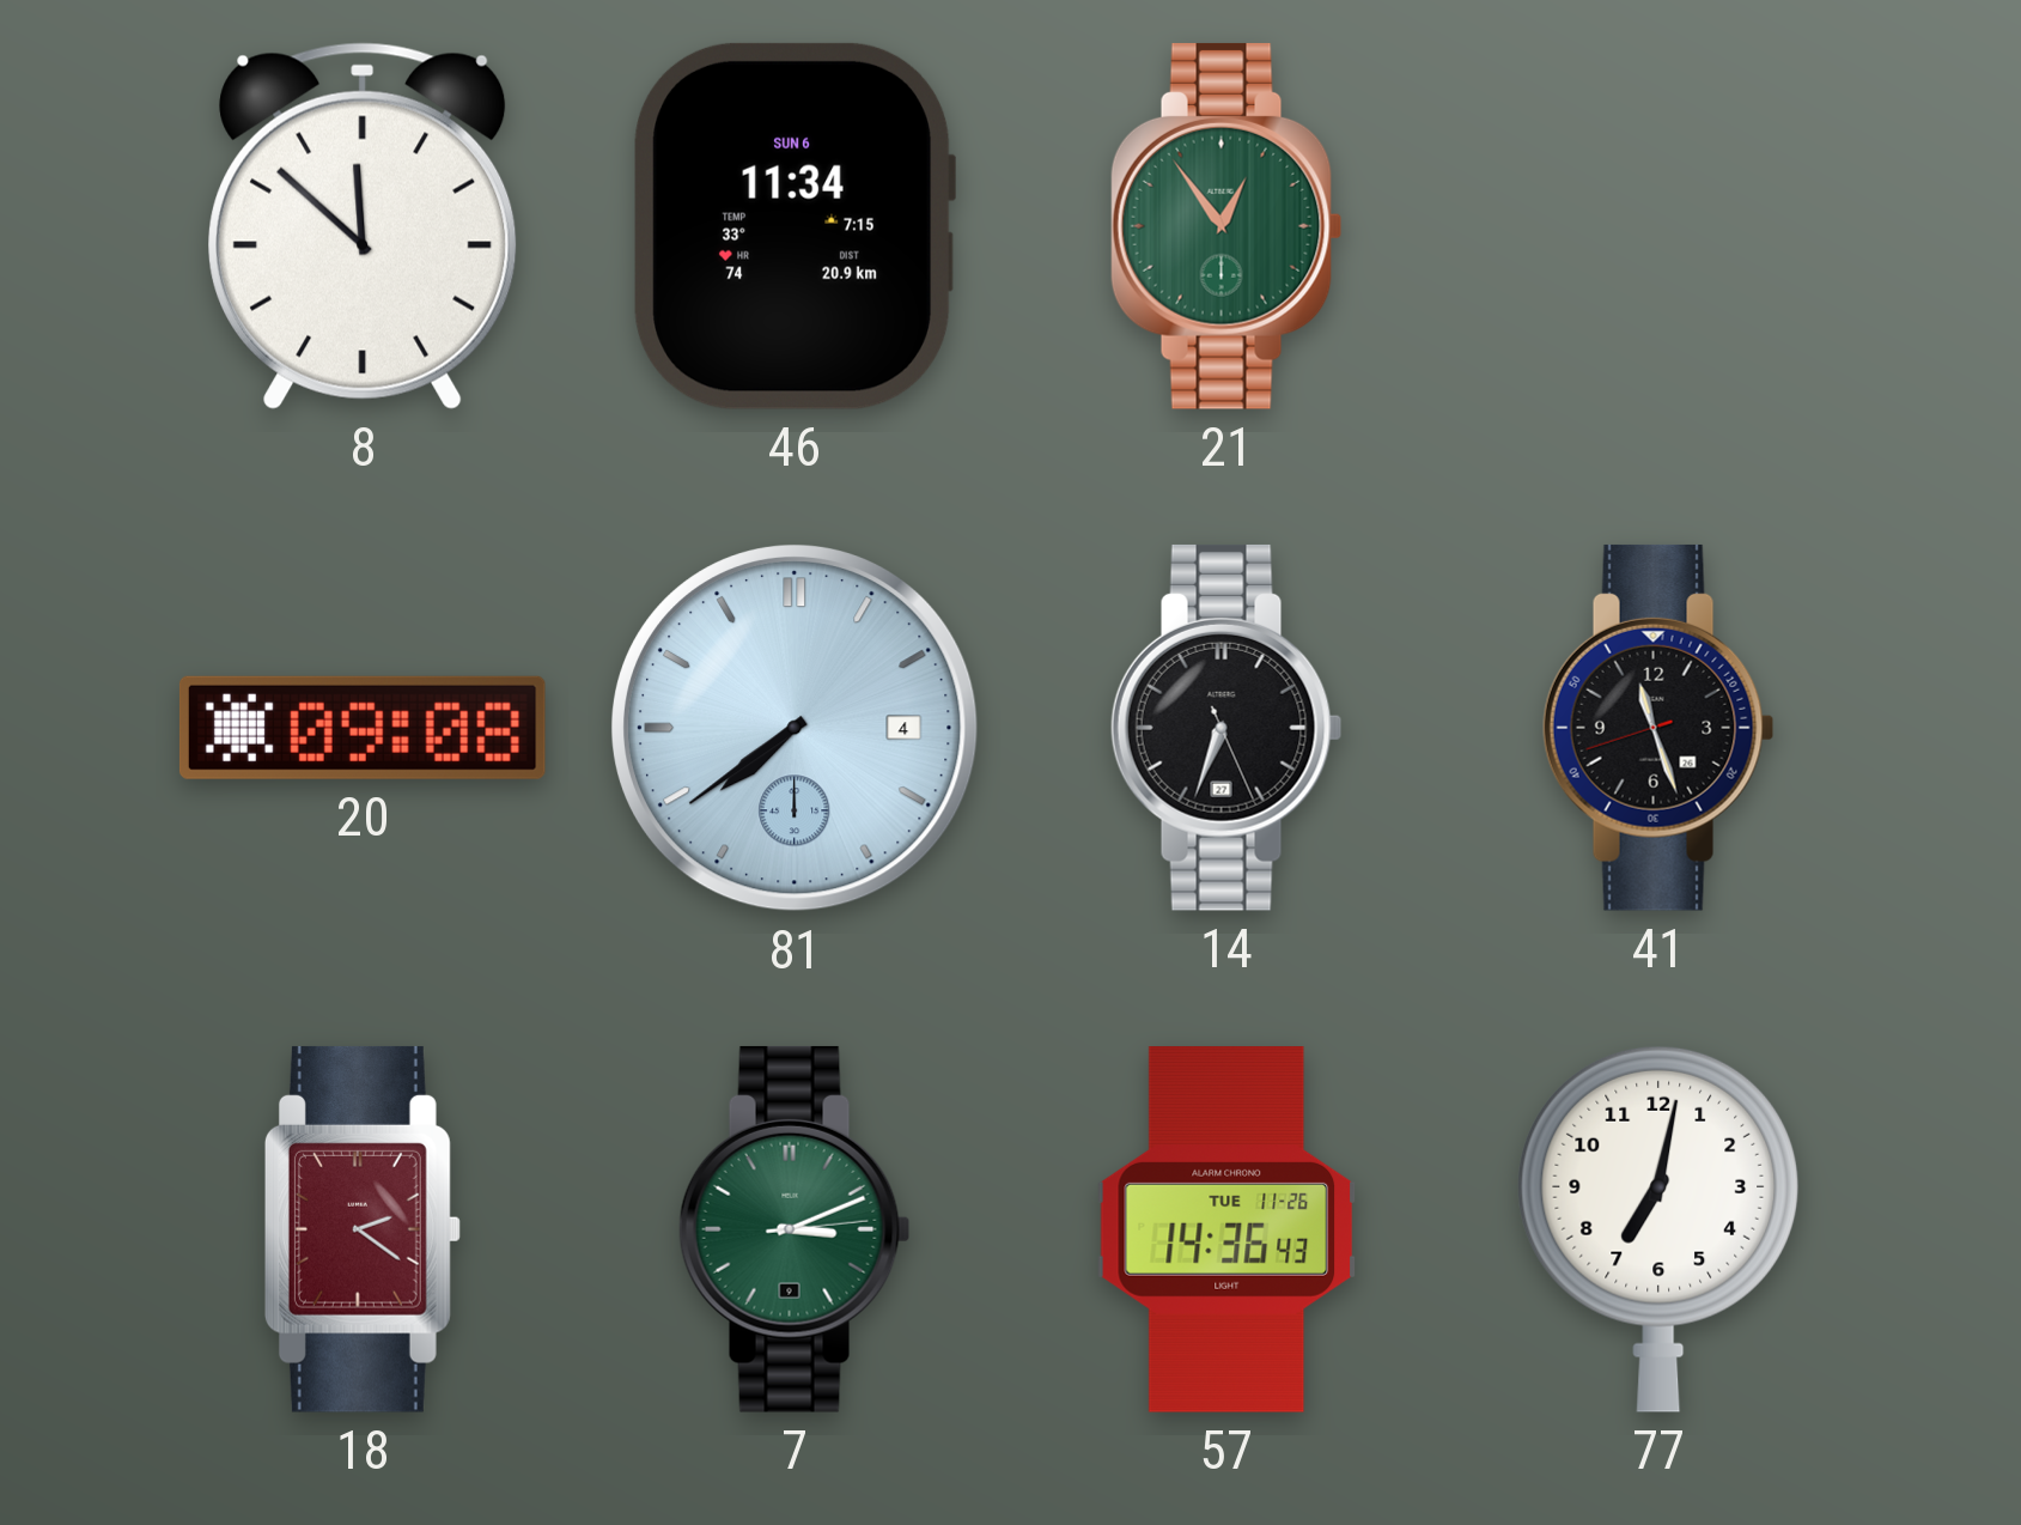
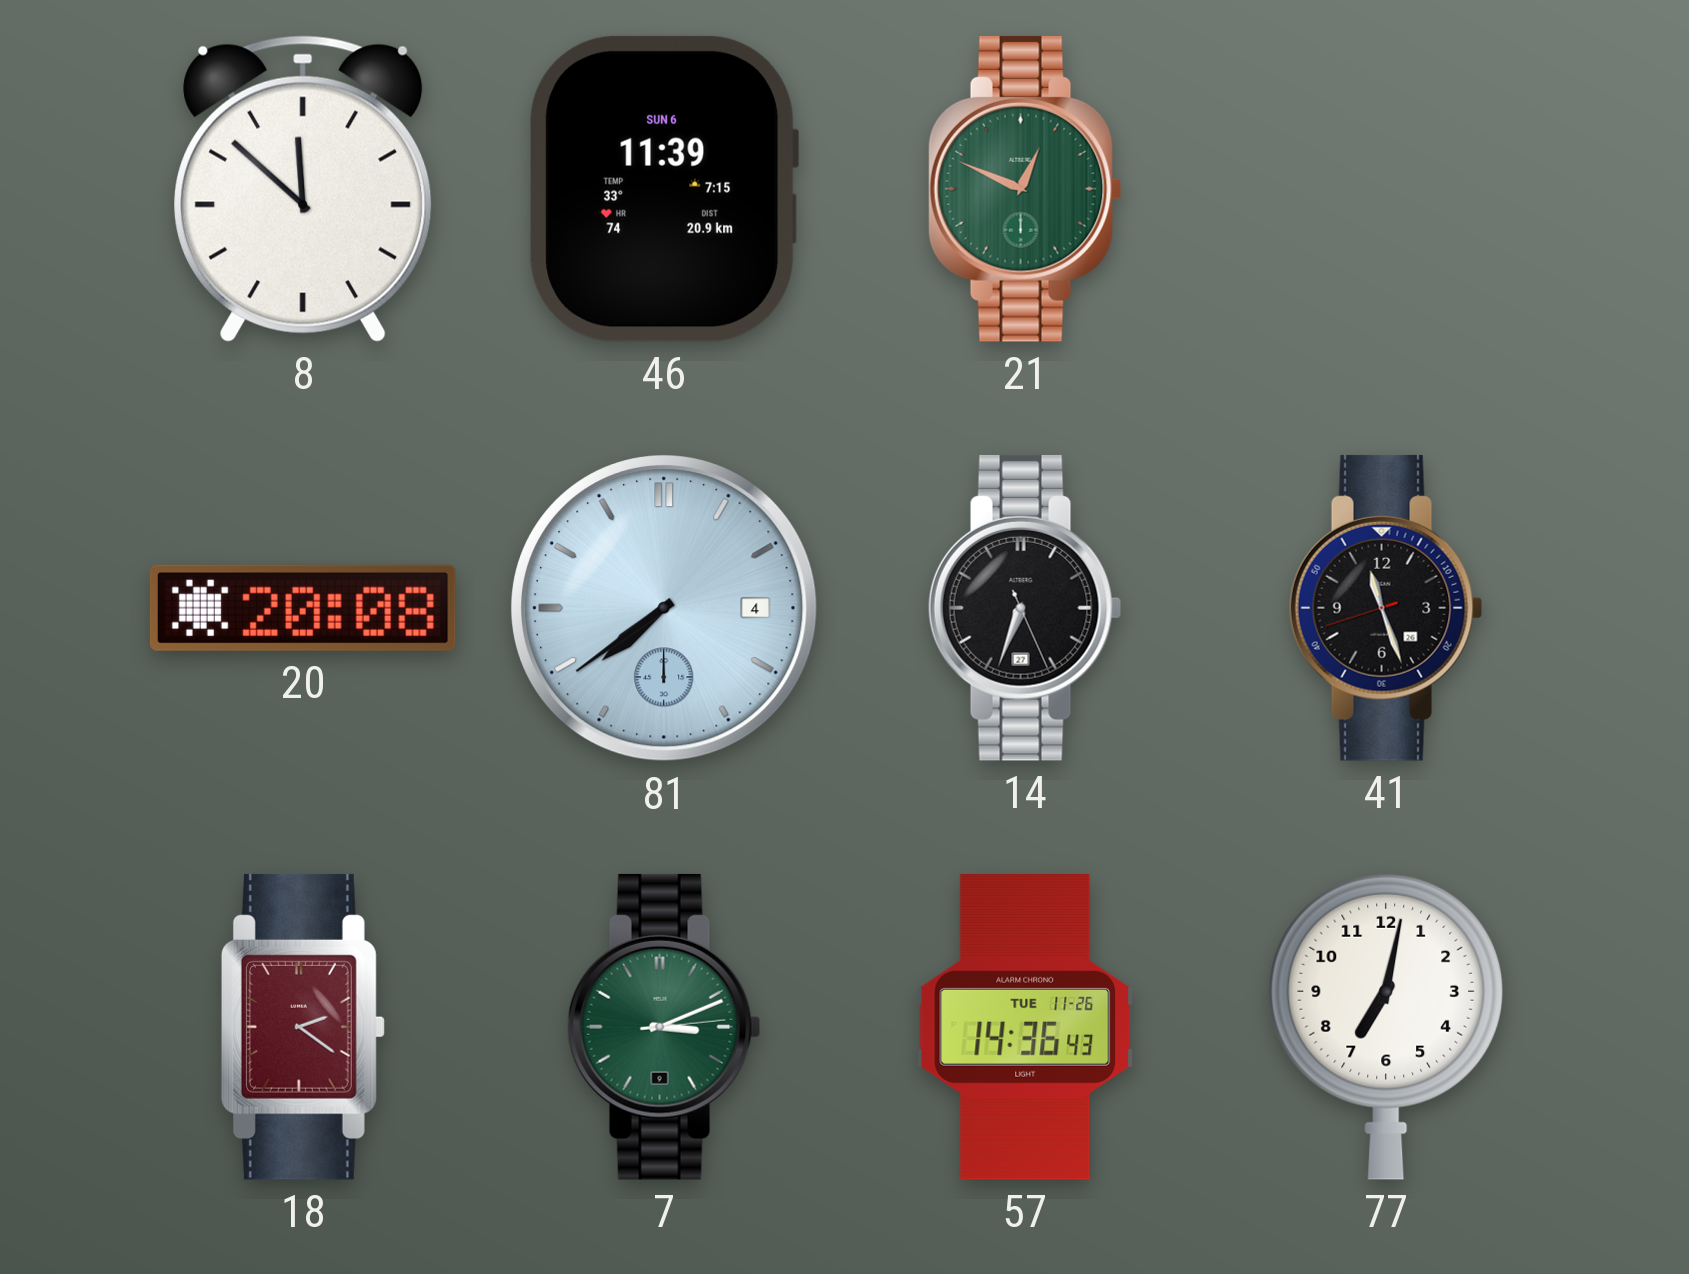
46: 11:34 -> 11:39
21: 12:54 -> 12:49
20: 09:08 -> 20:08
